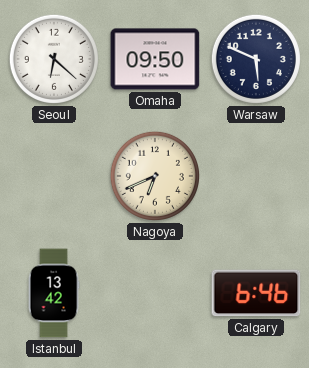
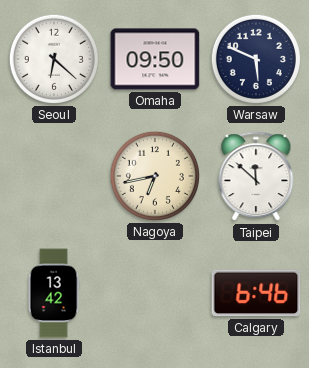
Nagoya: 6:41 -> 6:43
Taipei: none -> 11:52
